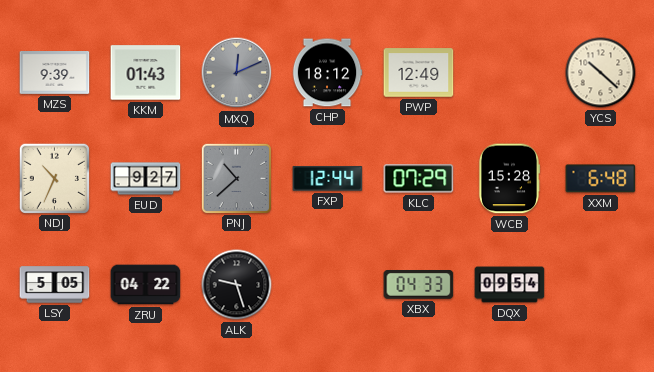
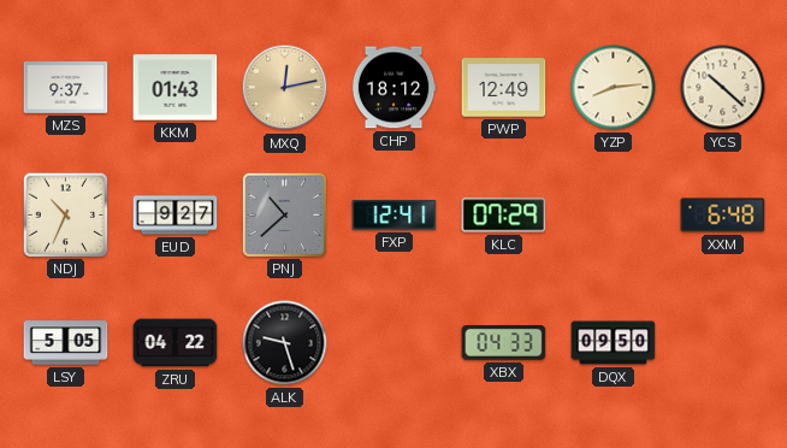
MZS: 9:39 -> 9:37
MXQ: 12:11 -> 12:13
MXQ dial: grey -> champagne
YZP: none -> 8:14
FXP: 12:44 -> 12:41
WCB: 15:28 -> none
DQX: 09:54 -> 09:50
